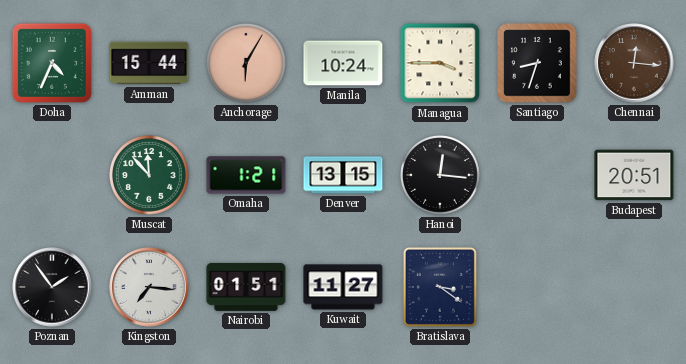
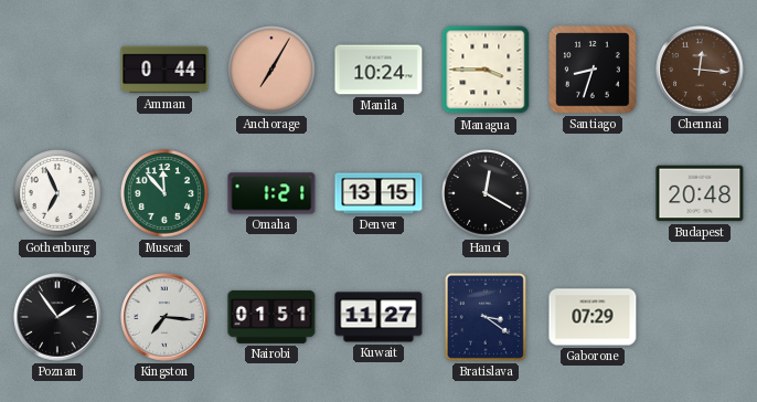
Doha: 4:34 -> none
Amman: 15:44 -> 0:44
Anchorage: 6:05 -> 7:05
Gothenburg: none -> 6:56
Hanoi: 12:16 -> 12:20
Budapest: 20:51 -> 20:48
Gaborone: none -> 07:29
